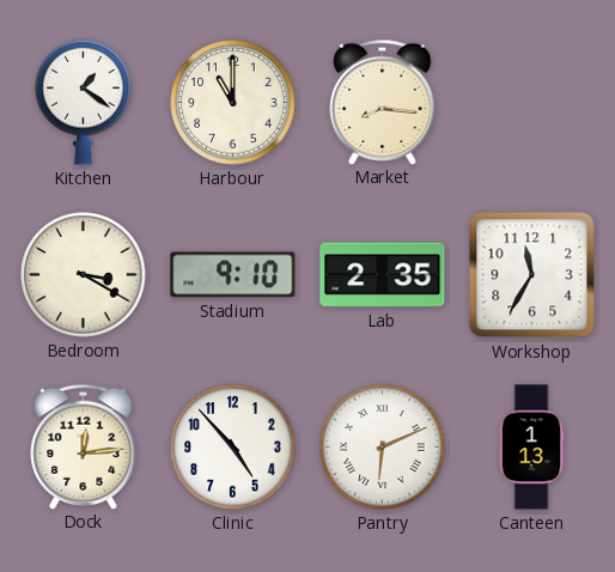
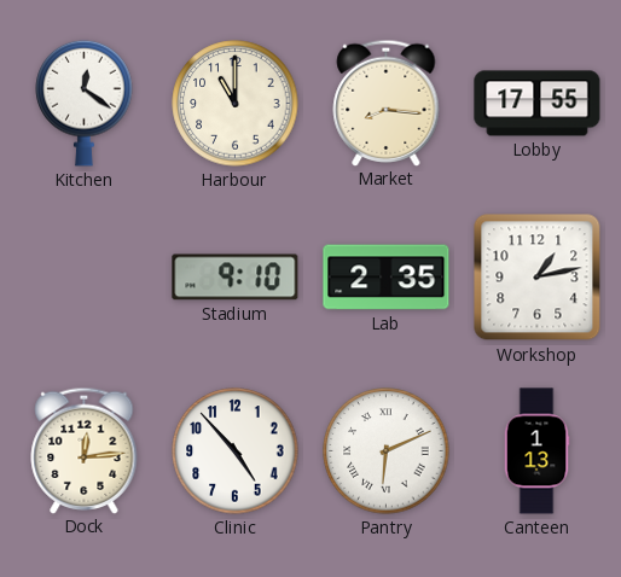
Kitchen: 1:21 -> 12:21
Lobby: none -> 17:55
Bedroom: 3:20 -> none
Workshop: 11:35 -> 1:13
